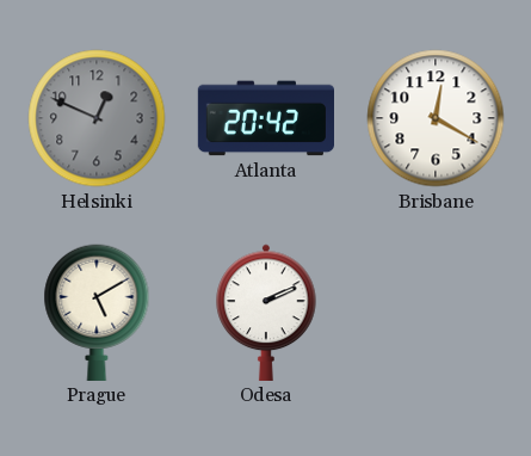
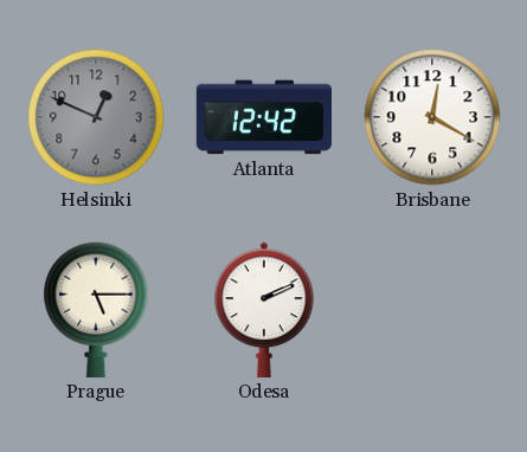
Atlanta: 20:42 -> 12:42
Prague: 5:10 -> 5:15
